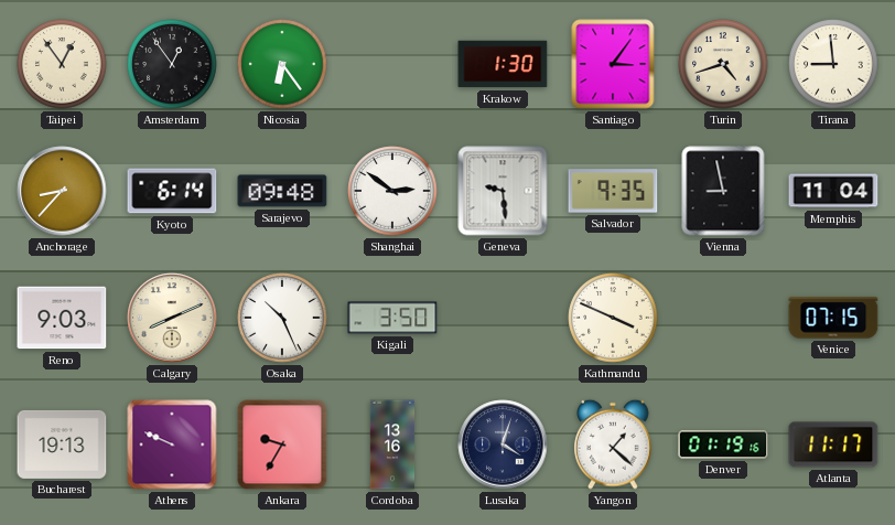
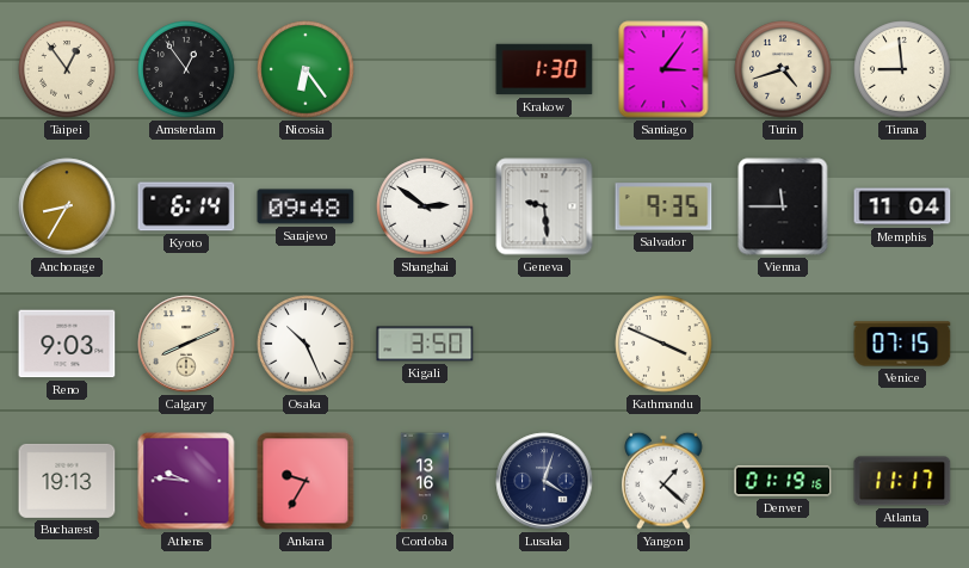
Anchorage: 8:37 -> 8:35
Vienna: 8:58 -> 11:45
Athens: 9:49 -> 9:46
